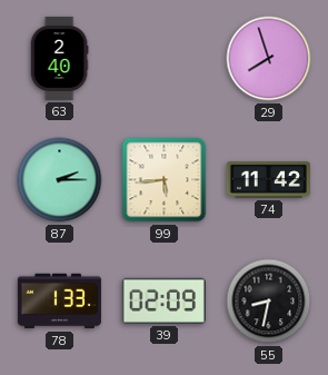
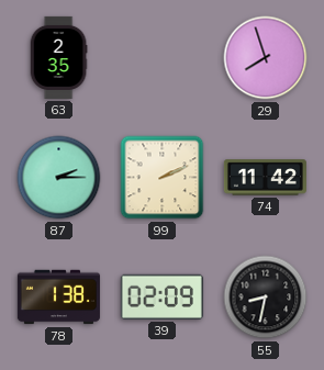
63: 2:40 -> 2:35
99: 5:44 -> 2:11
78: 1:33 -> 1:38
